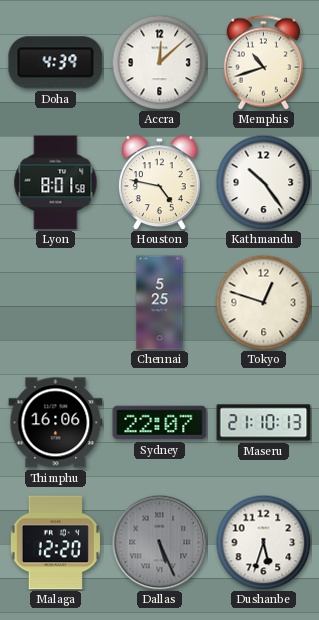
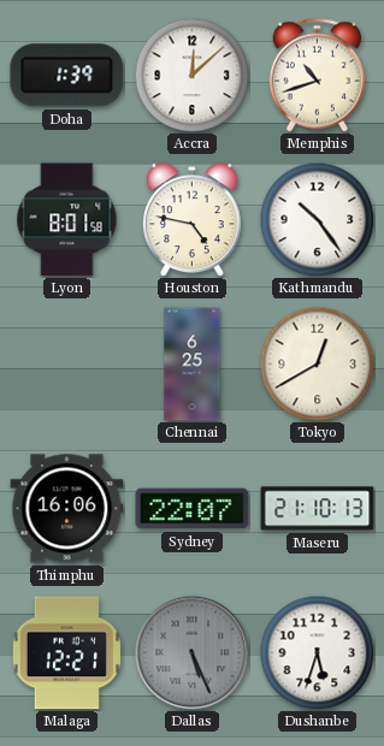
Doha: 4:39 -> 1:39
Chennai: 5:25 -> 6:25
Tokyo: 12:48 -> 12:40
Malaga: 12:20 -> 12:21
